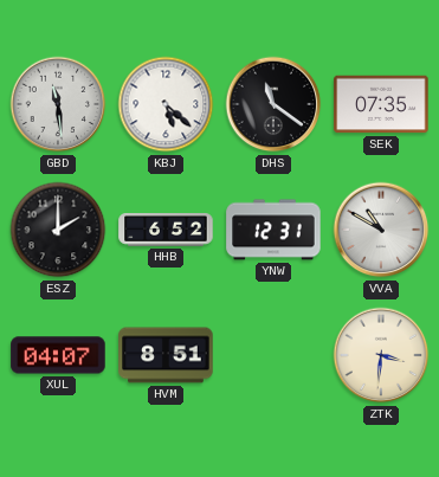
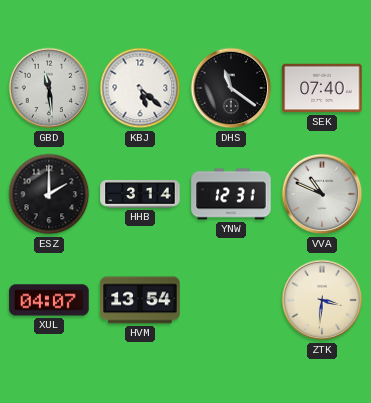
SEK: 07:35 -> 07:40
HHB: 6:52 -> 3:14
VVA: 10:50 -> 10:49
HVM: 8:51 -> 13:54
